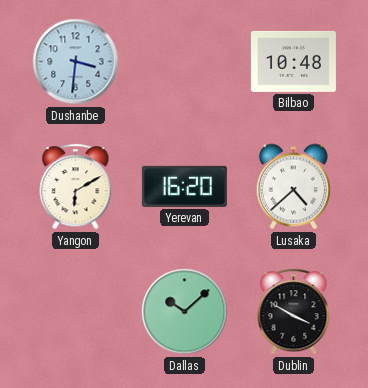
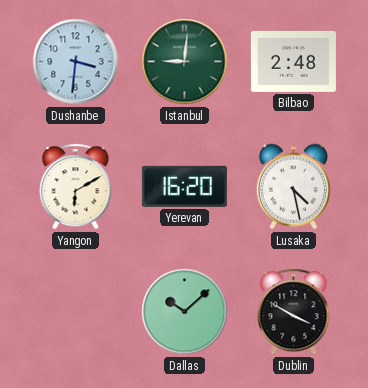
Istanbul: none -> 9:01
Bilbao: 10:48 -> 2:48
Lusaka: 4:38 -> 4:28
